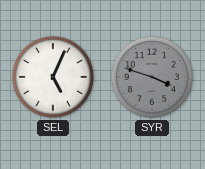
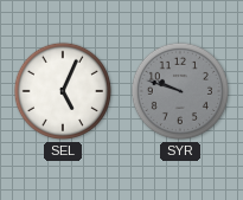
SYR: 3:48 -> 9:48
